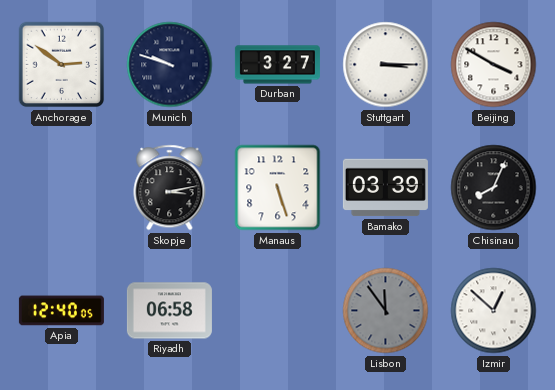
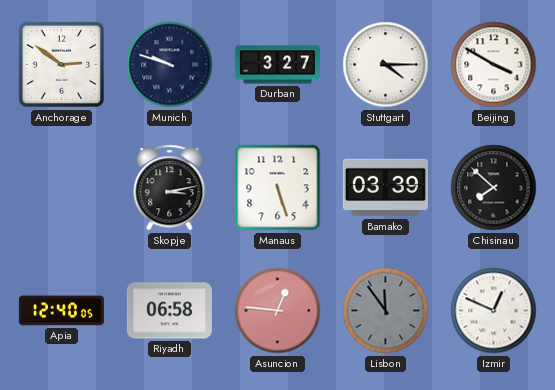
Stuttgart: 3:15 -> 4:15
Chisinau: 8:04 -> 7:52
Asuncion: none -> 12:46
Izmir: 12:52 -> 12:49
